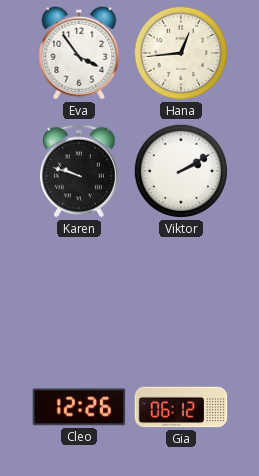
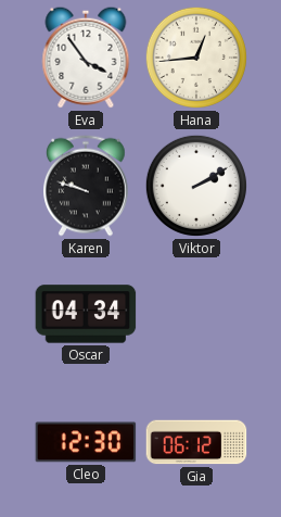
Oscar: none -> 04:34
Cleo: 12:26 -> 12:30
